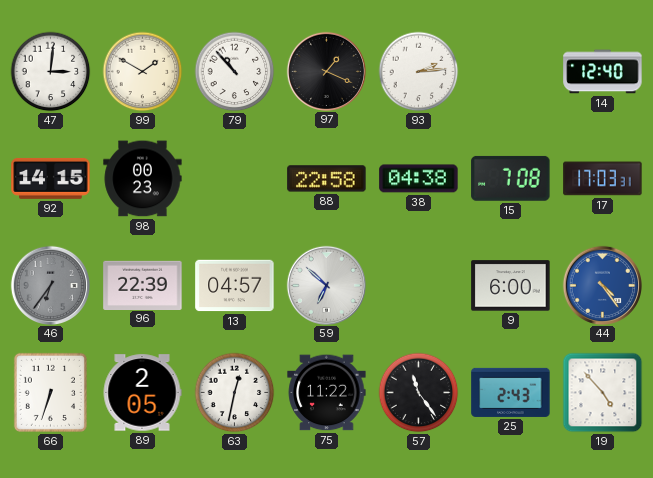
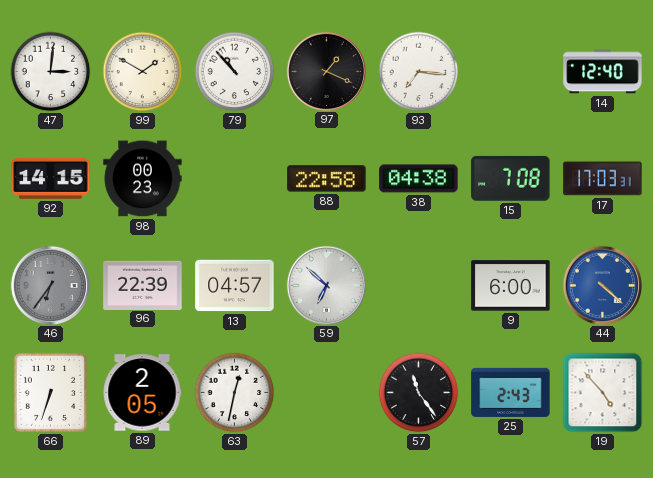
93: 2:14 -> 7:16
44: 4:24 -> 4:22
75: 11:22 -> none
